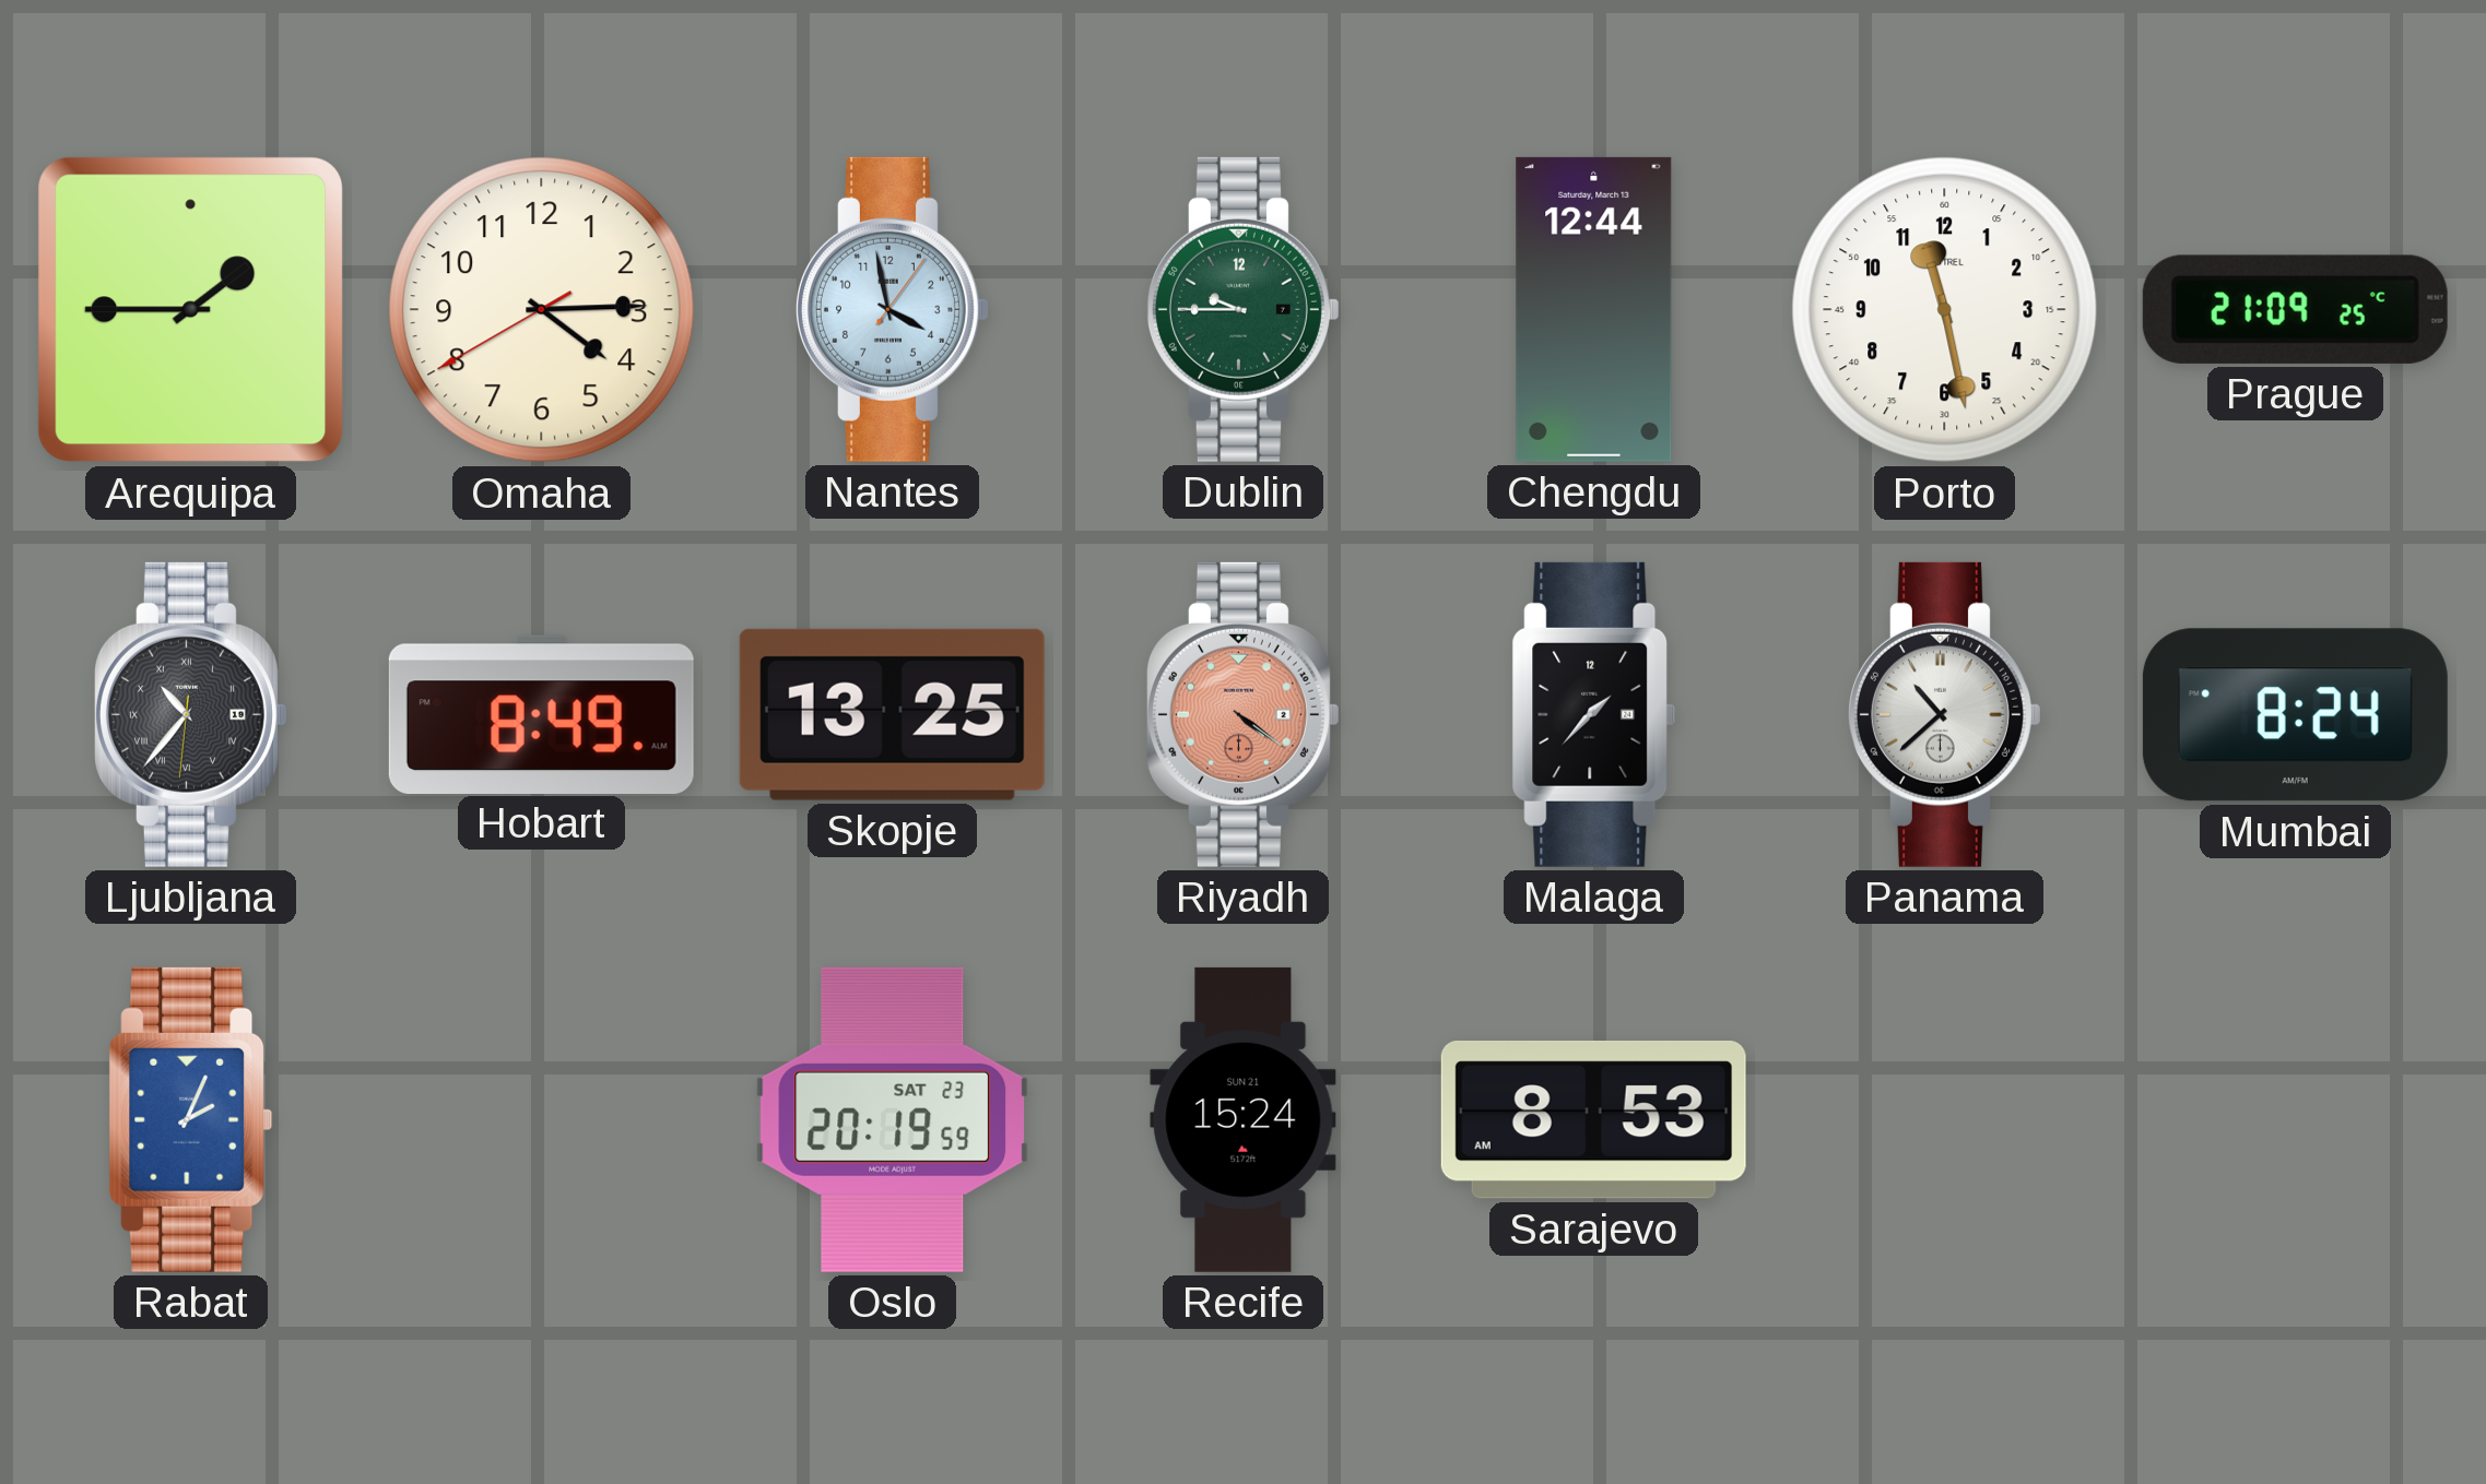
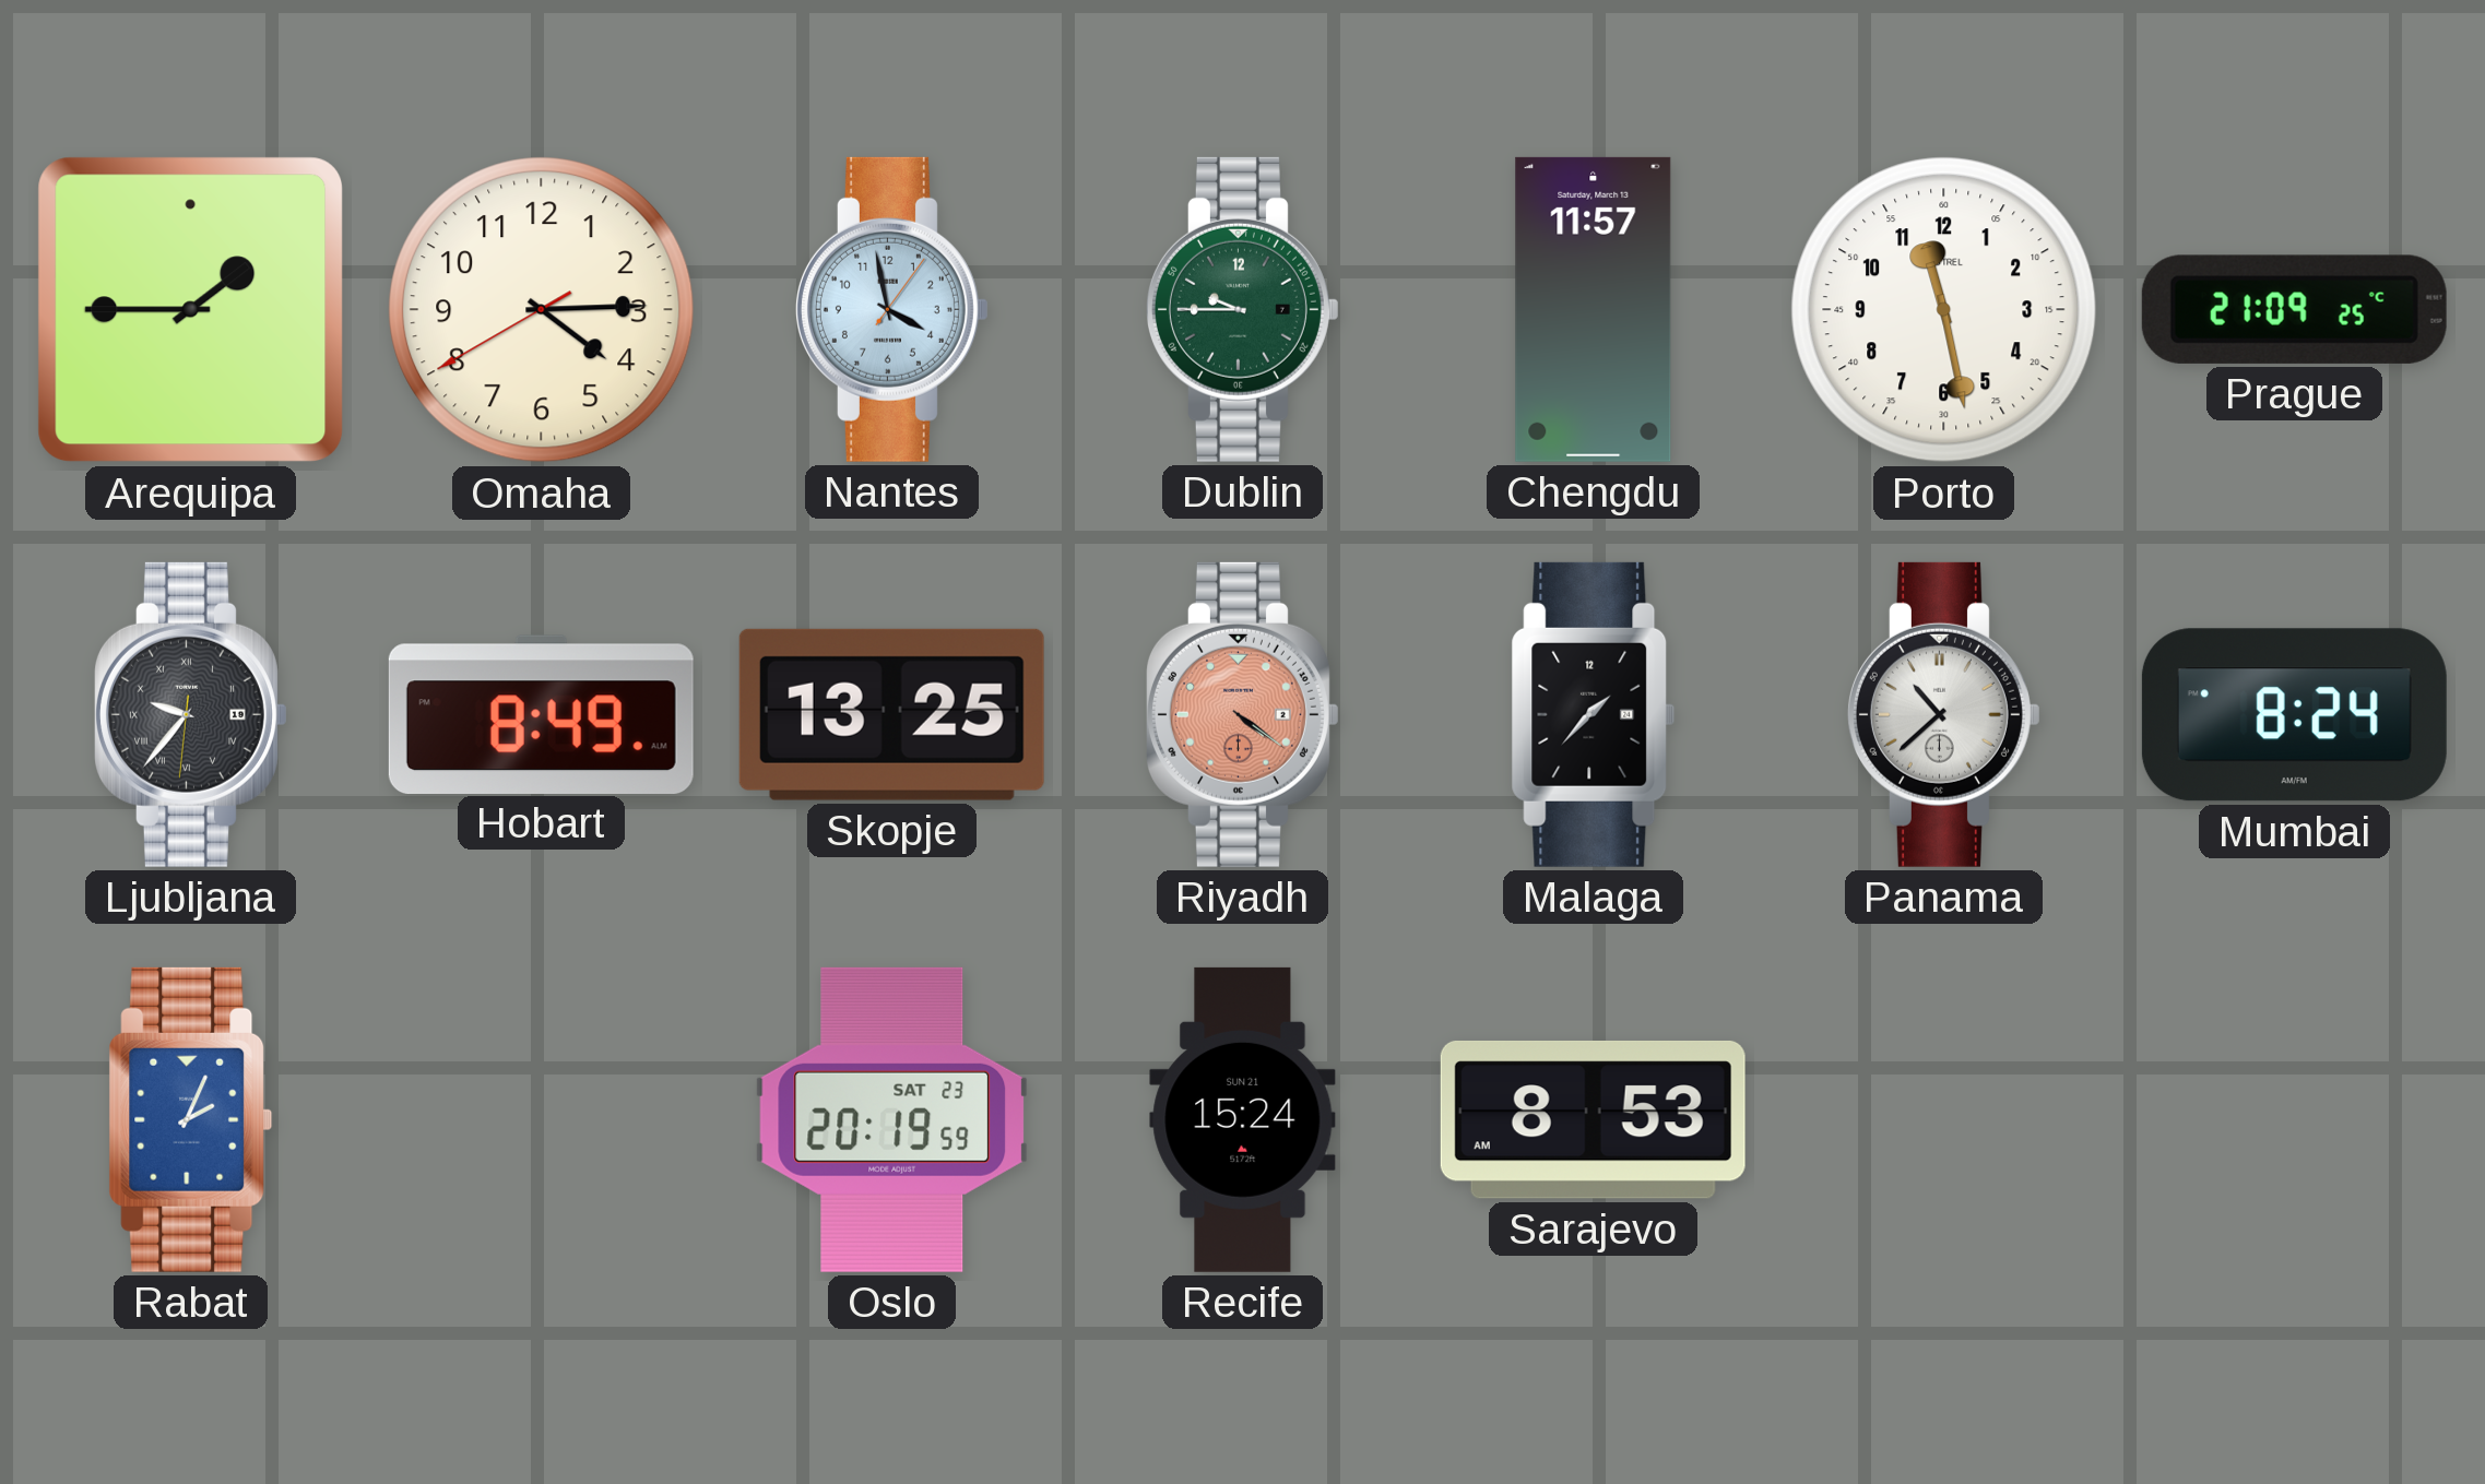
Chengdu: 12:44 -> 11:57
Ljubljana: 10:36 -> 9:36
